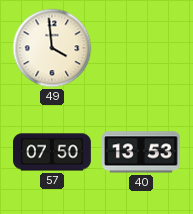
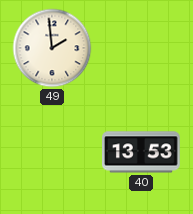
49: 3:59 -> 1:59
57: 07:50 -> none
